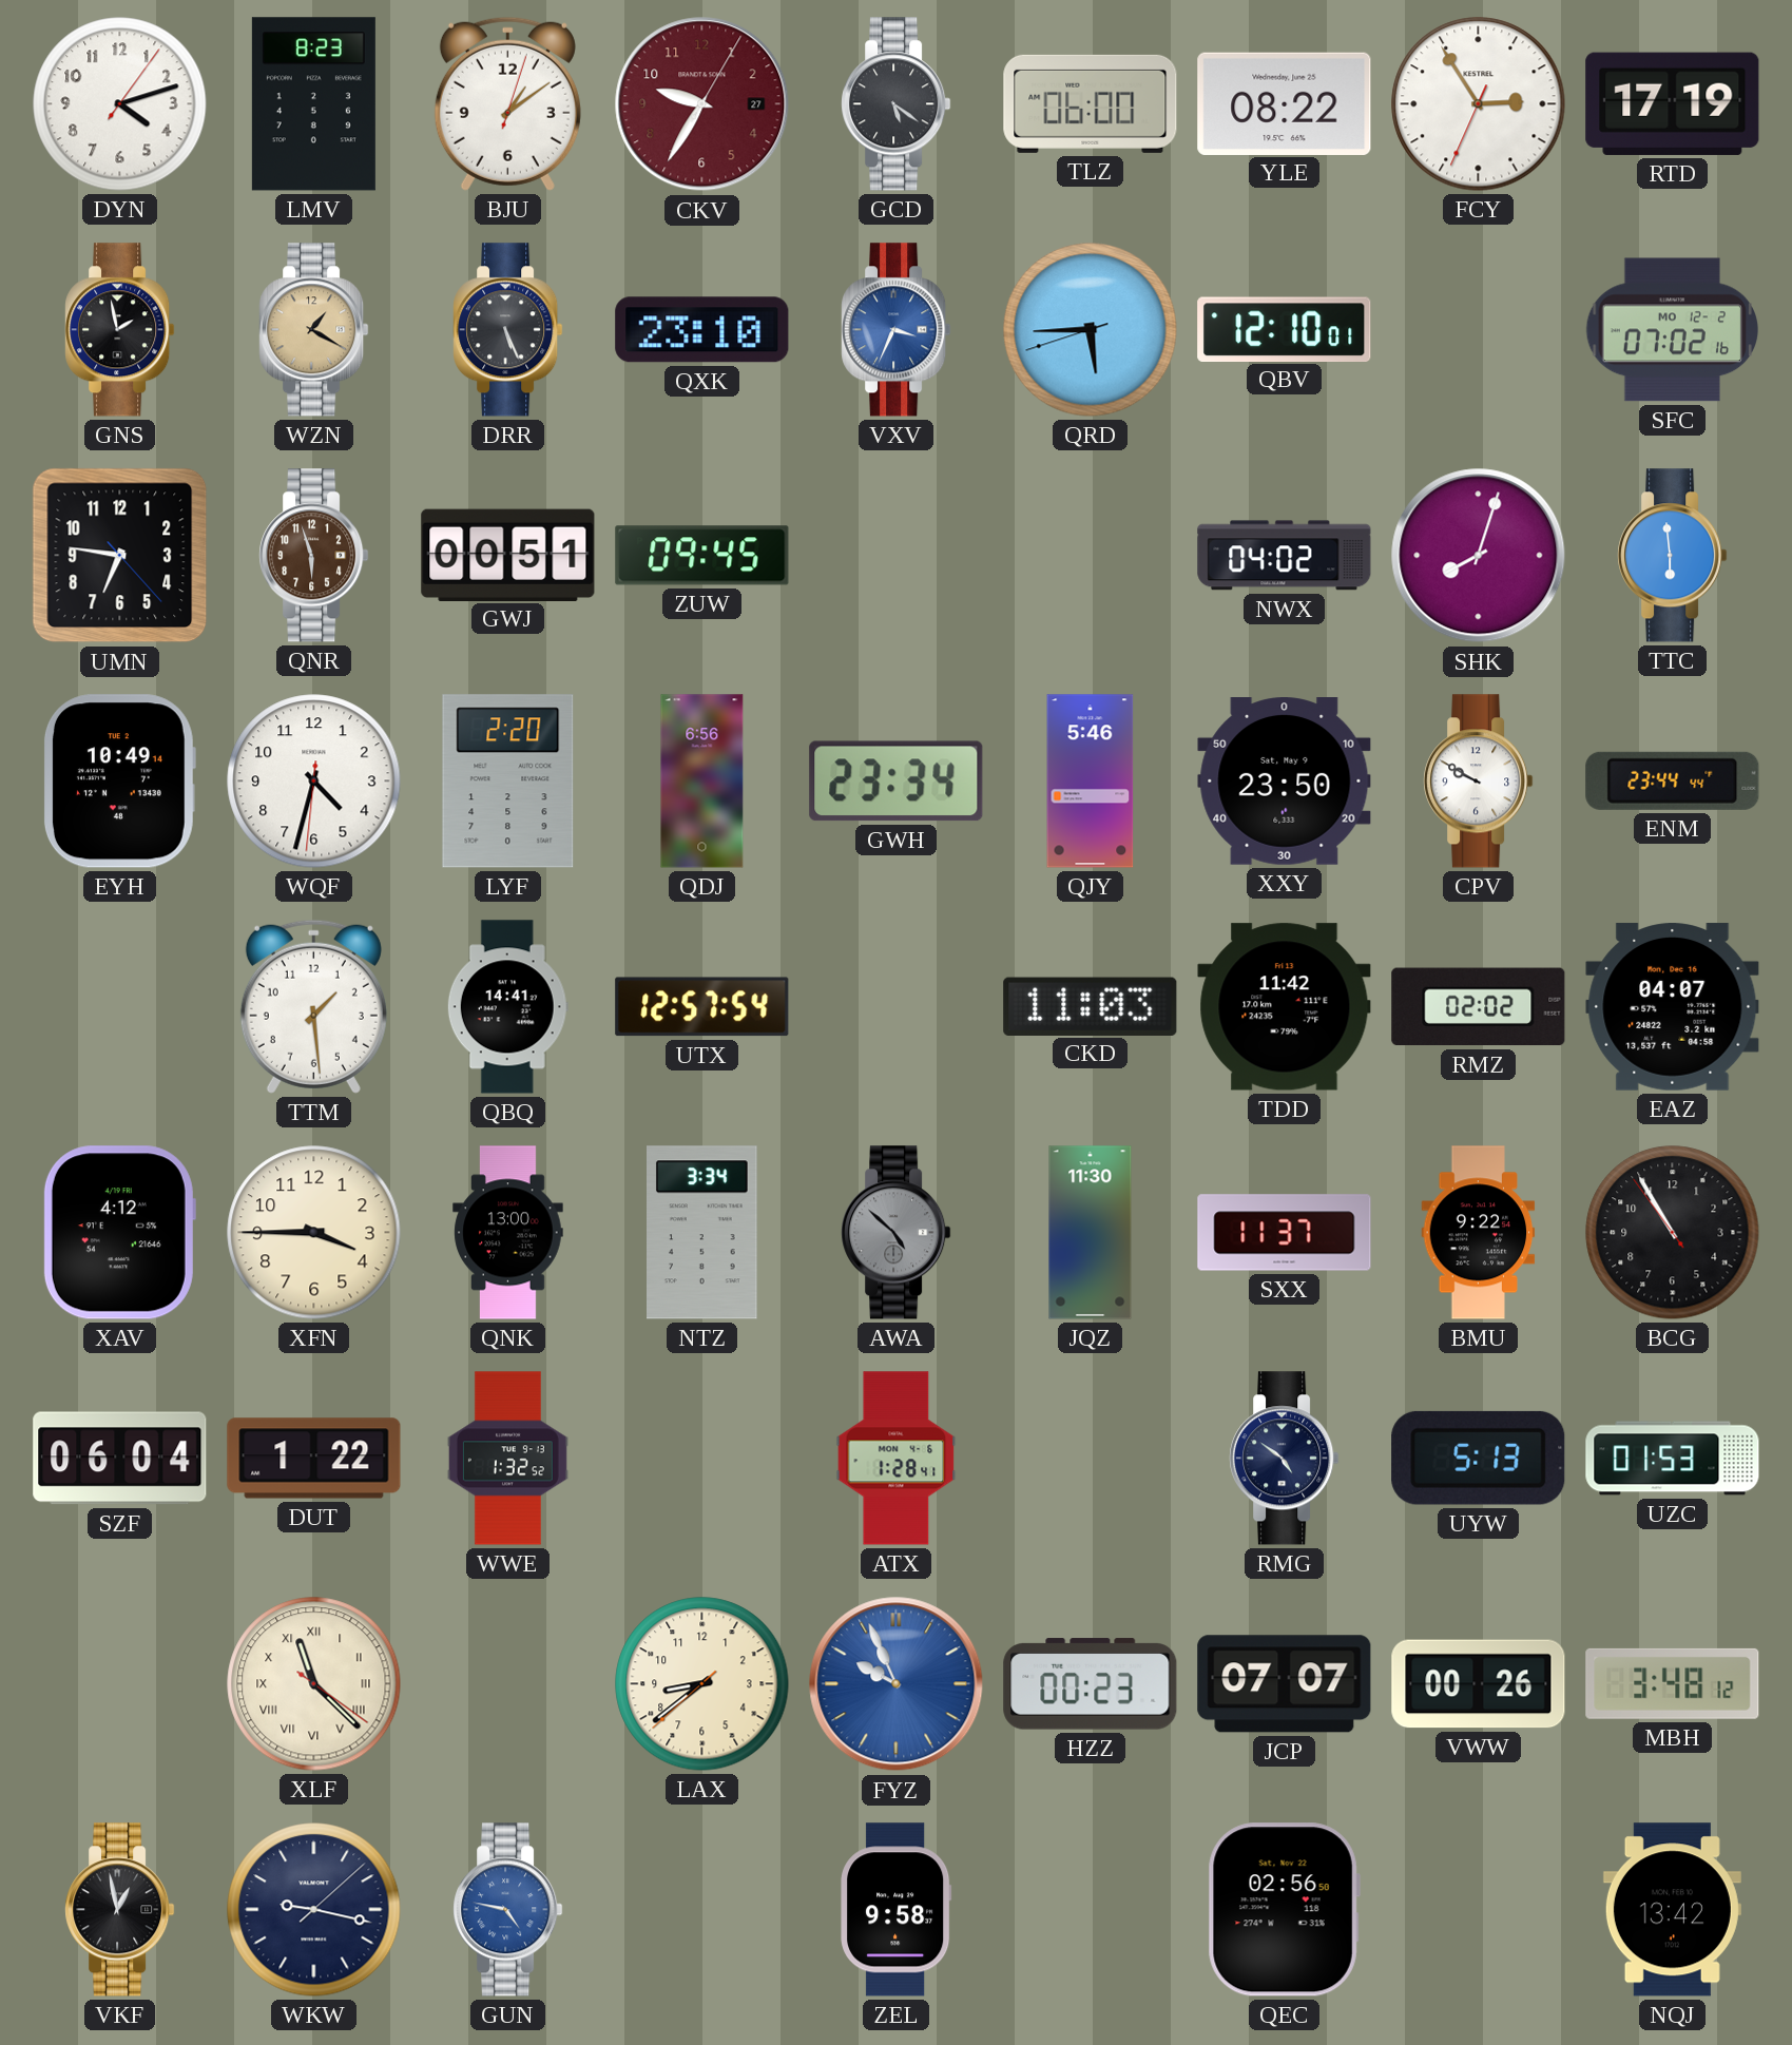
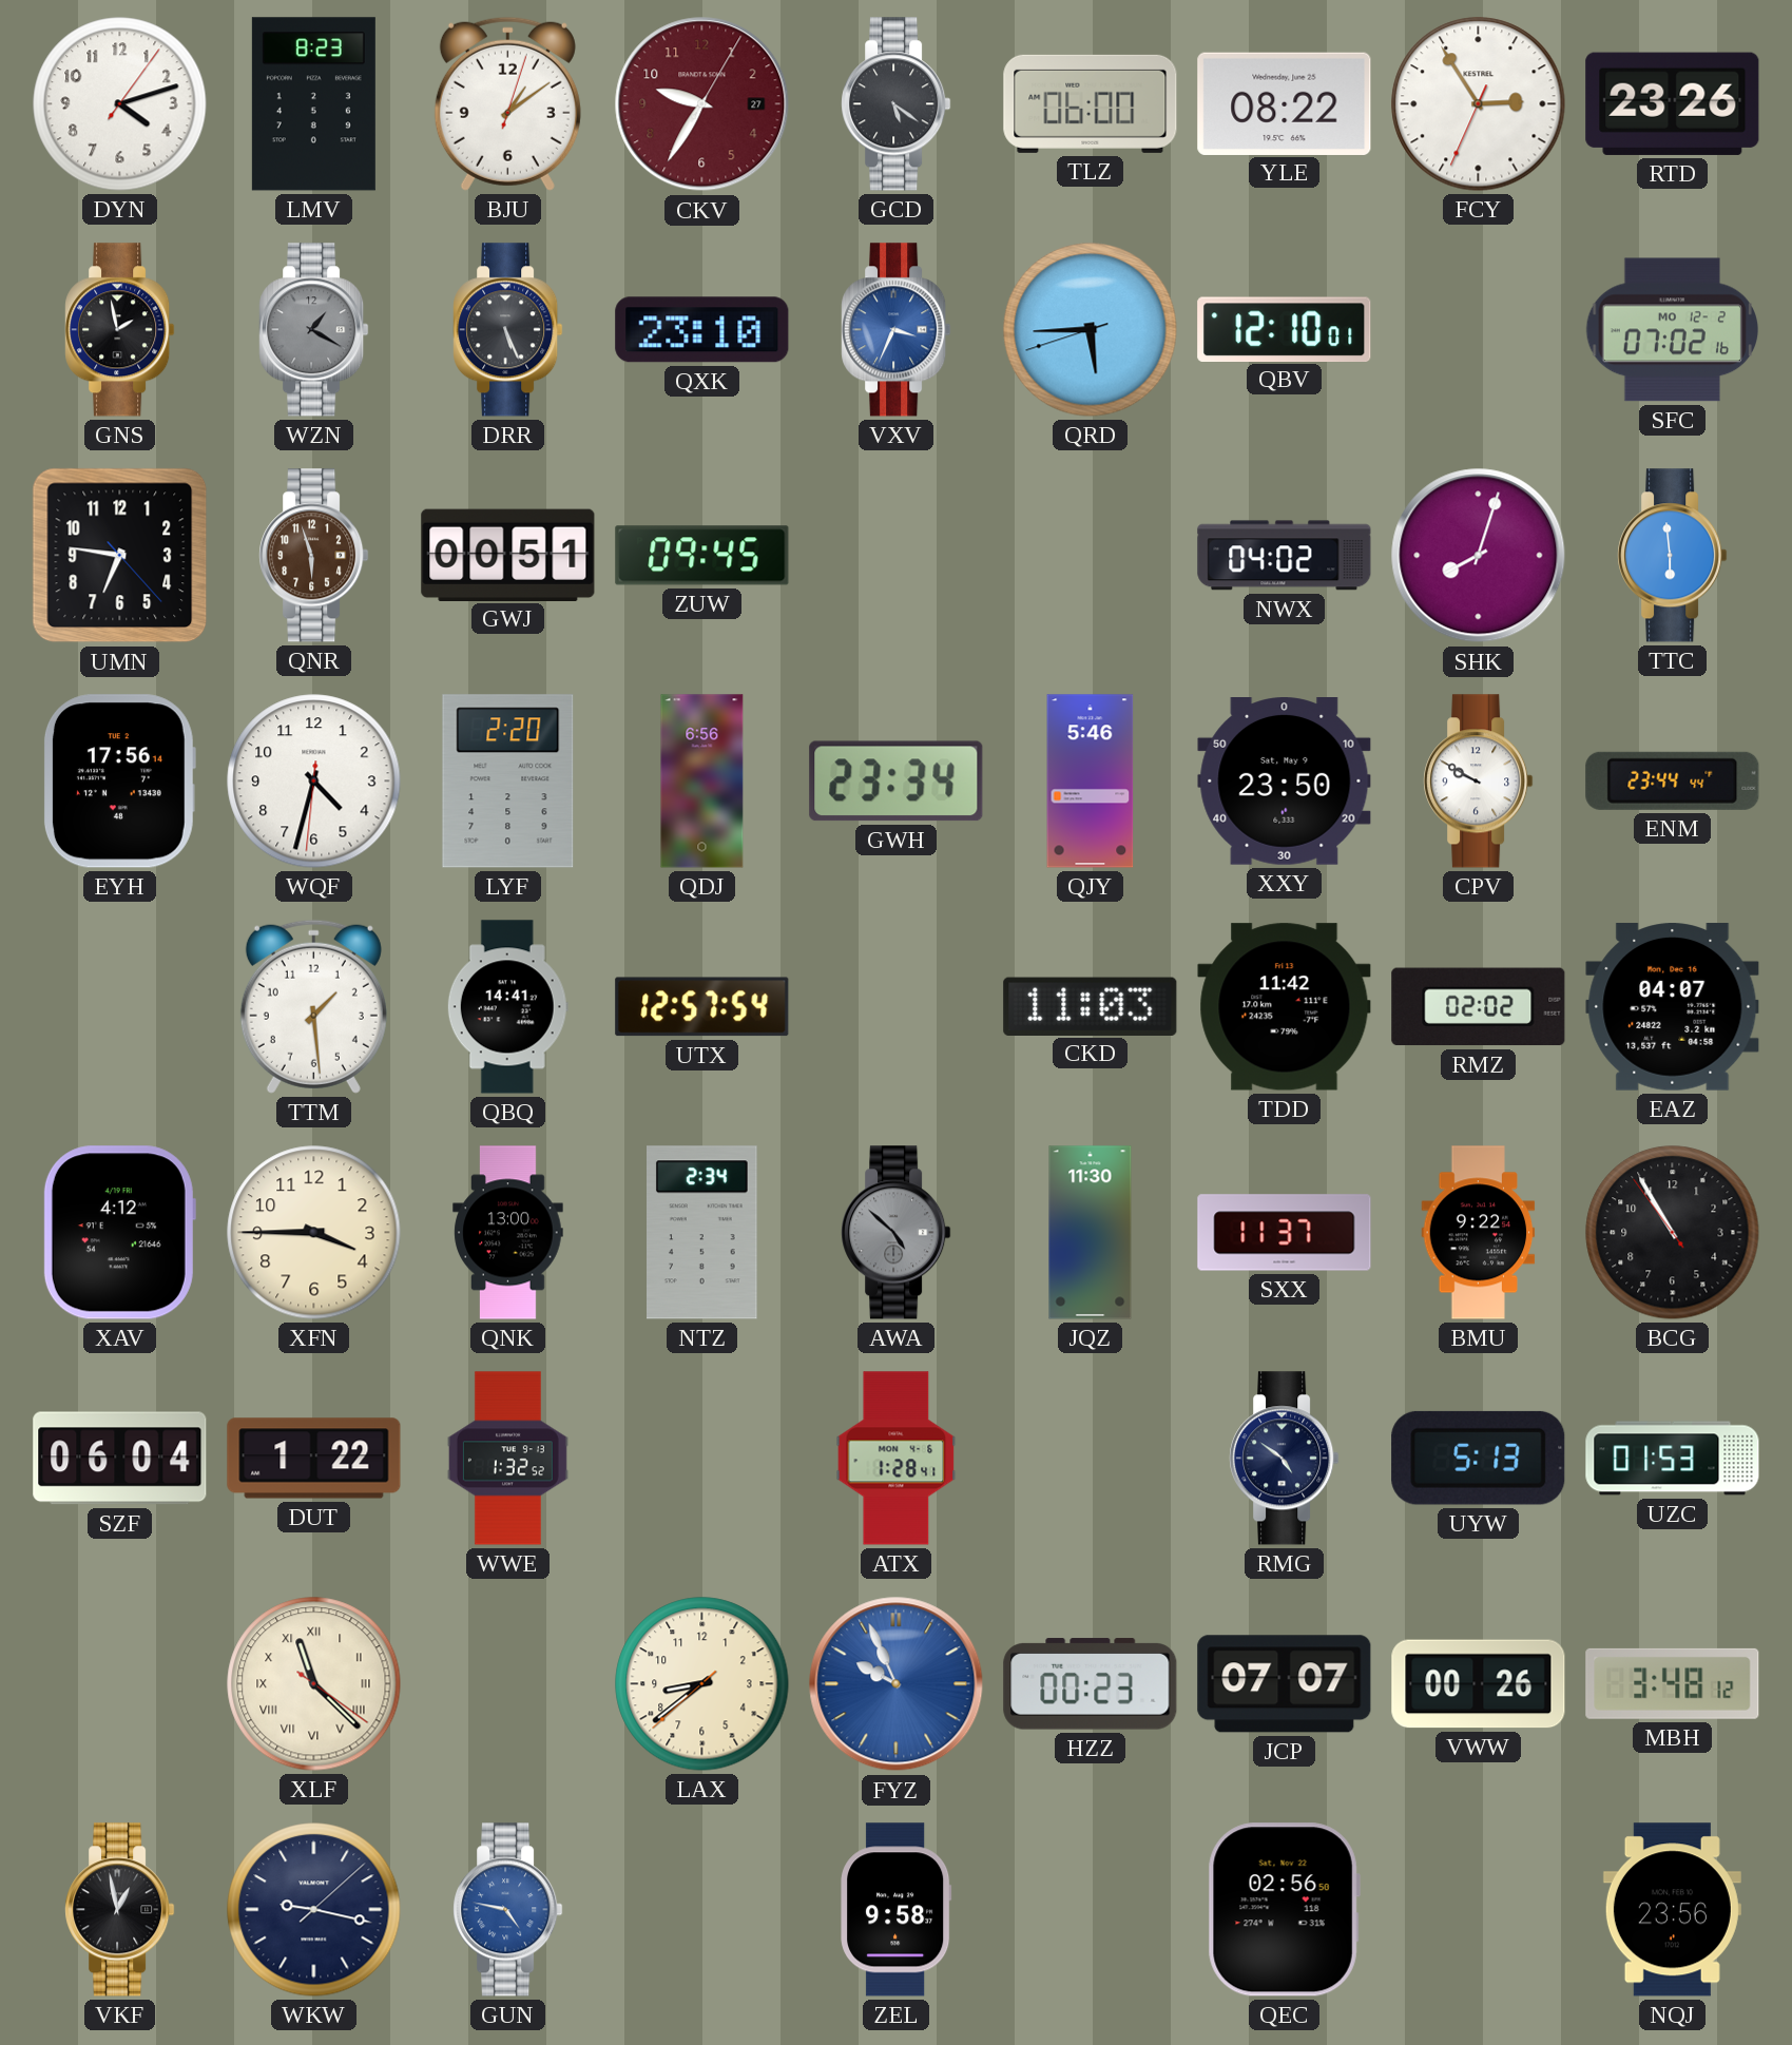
RTD: 17:19 -> 23:26
WZN dial: champagne -> grey
EYH: 10:49 -> 17:56
NTZ: 3:34 -> 2:34
NQJ: 13:42 -> 23:56
